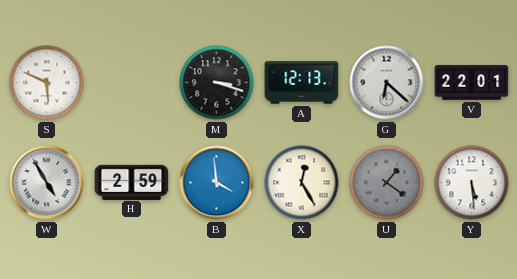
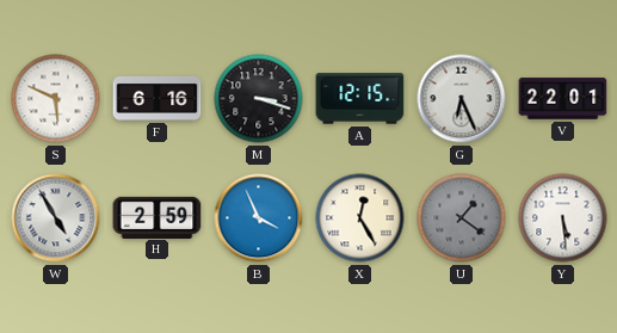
F: none -> 6:16
A: 12:13 -> 12:15
G: 6:22 -> 6:26
B: 3:59 -> 3:56
